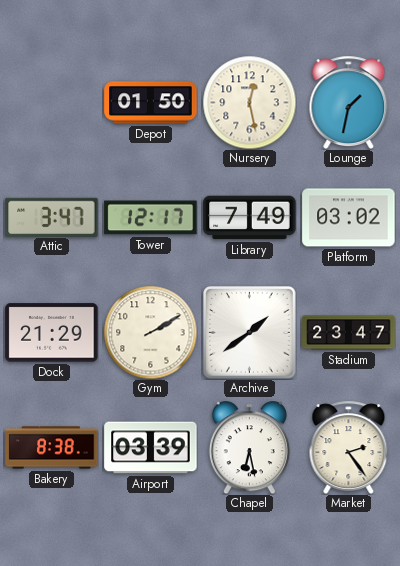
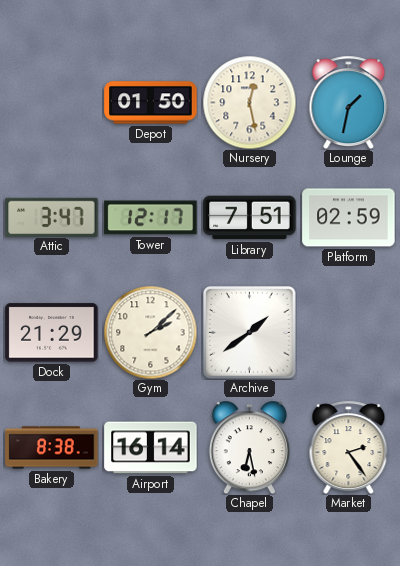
Library: 7:49 -> 7:51
Platform: 03:02 -> 02:59
Gym: 2:10 -> 2:08
Stadium: 23:47 -> none
Airport: 03:39 -> 16:14
